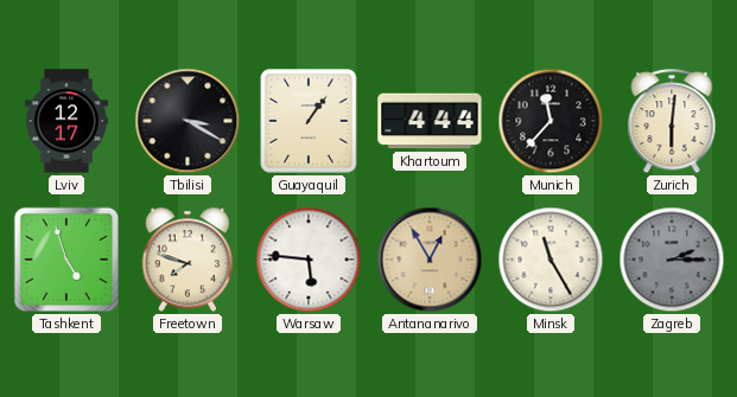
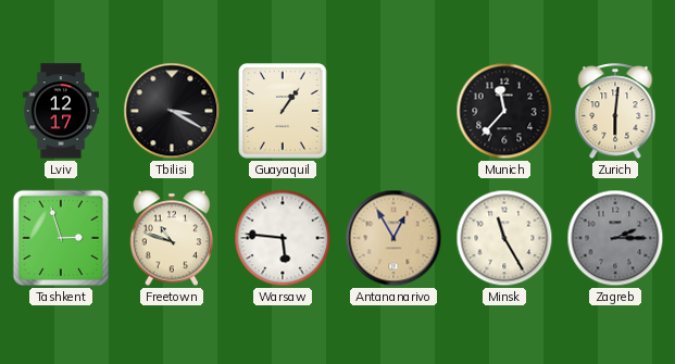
Khartoum: 4:44 -> none
Tashkent: 4:57 -> 2:57
Freetown: 7:48 -> 10:48
